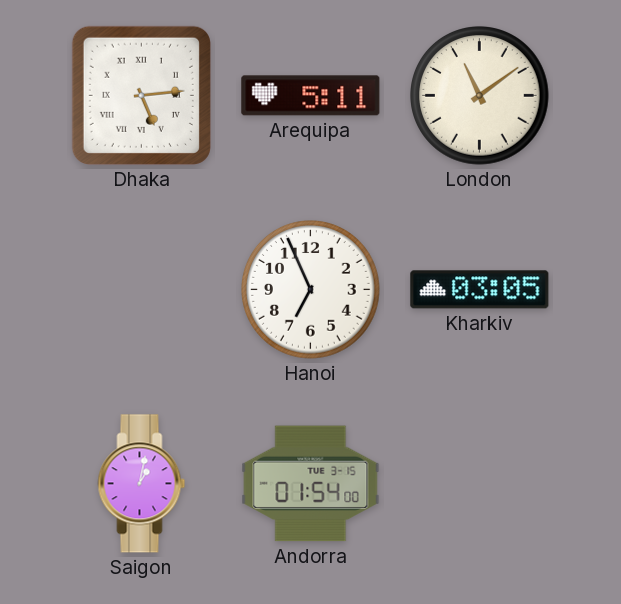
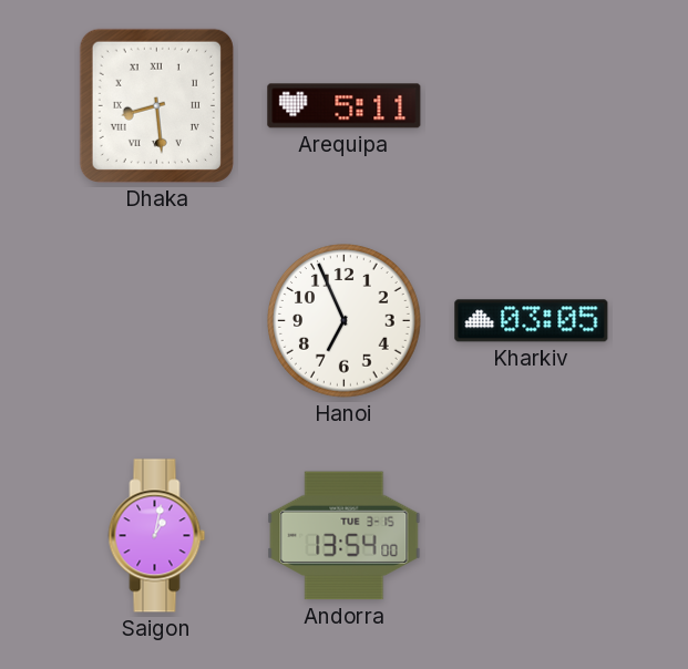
Dhaka: 5:14 -> 8:29
London: 11:09 -> none
Andorra: 01:54 -> 13:54
